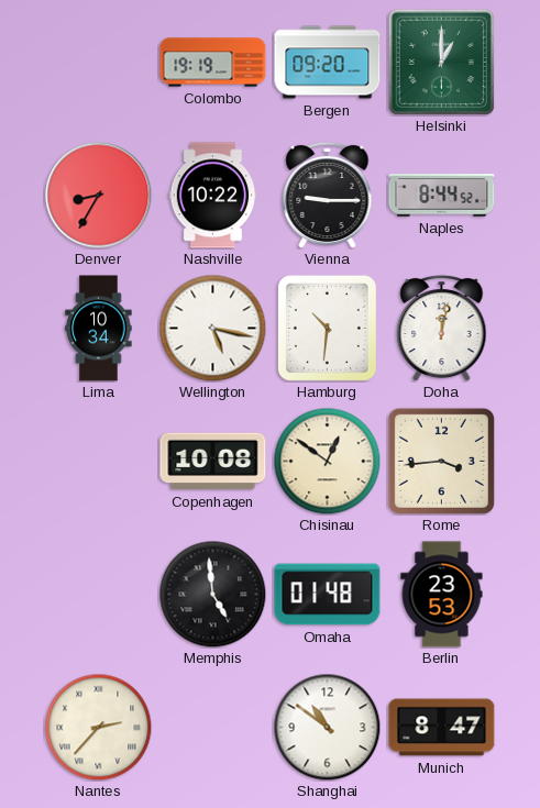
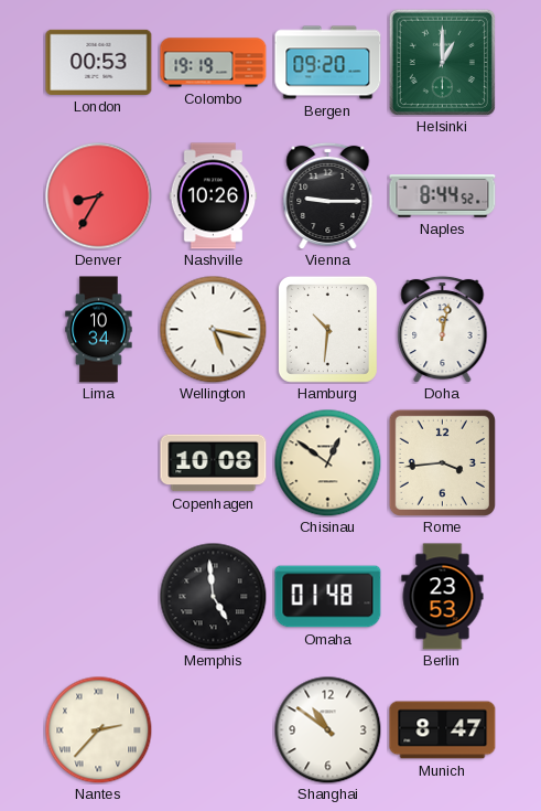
London: none -> 00:53
Nashville: 10:22 -> 10:26
